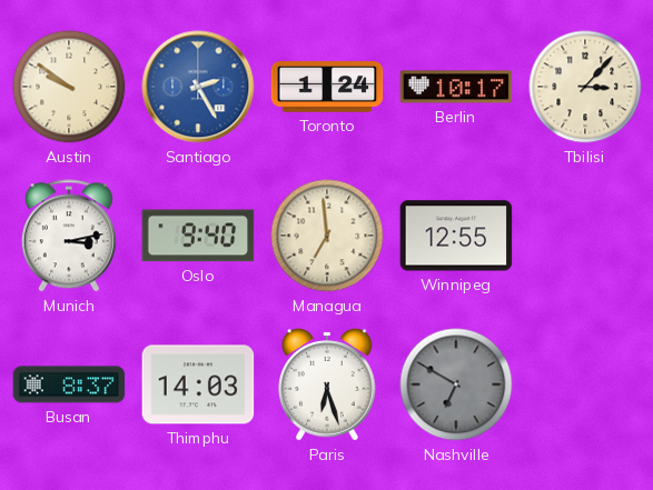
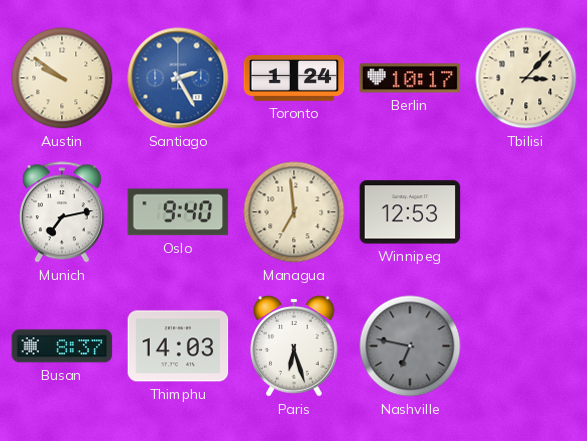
Munich: 3:13 -> 7:13
Winnipeg: 12:55 -> 12:53
Nashville: 6:50 -> 6:47
